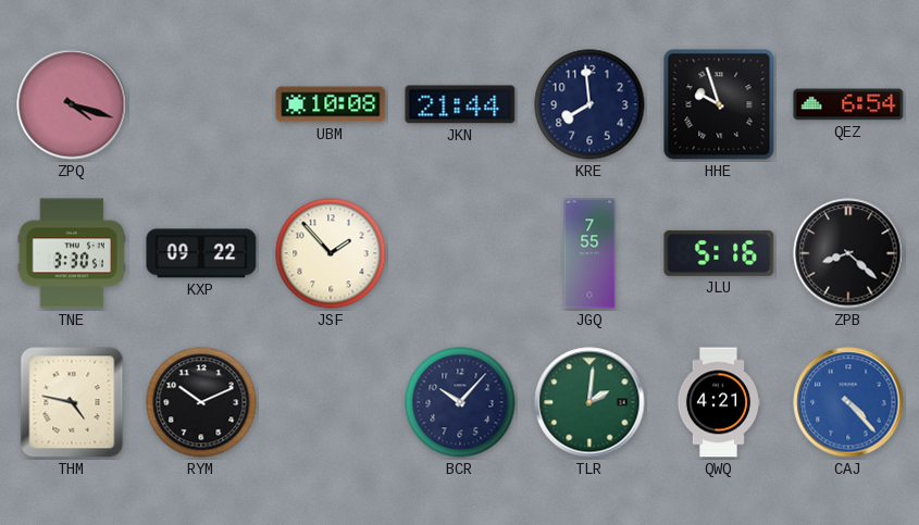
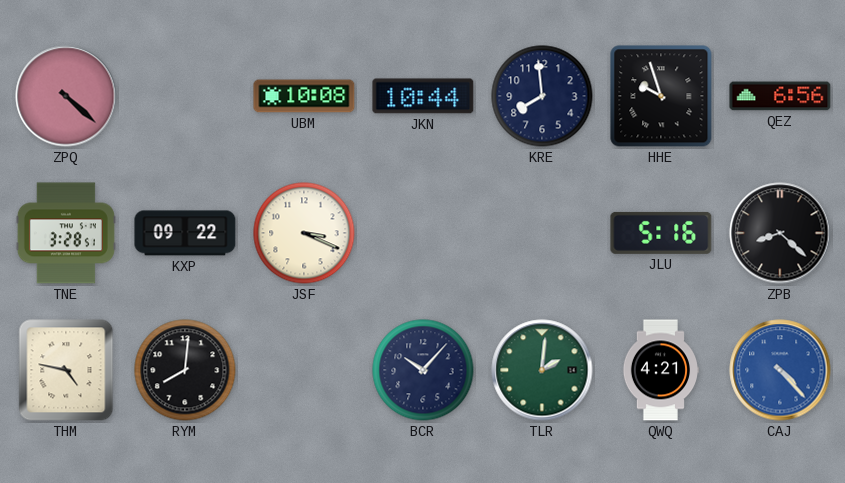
ZPQ: 4:18 -> 4:22
JKN: 21:44 -> 10:44
QEZ: 6:54 -> 6:56
TNE: 3:30 -> 3:28
JSF: 1:53 -> 3:19
JGQ: 7:55 -> none
RYM: 10:11 -> 8:01
